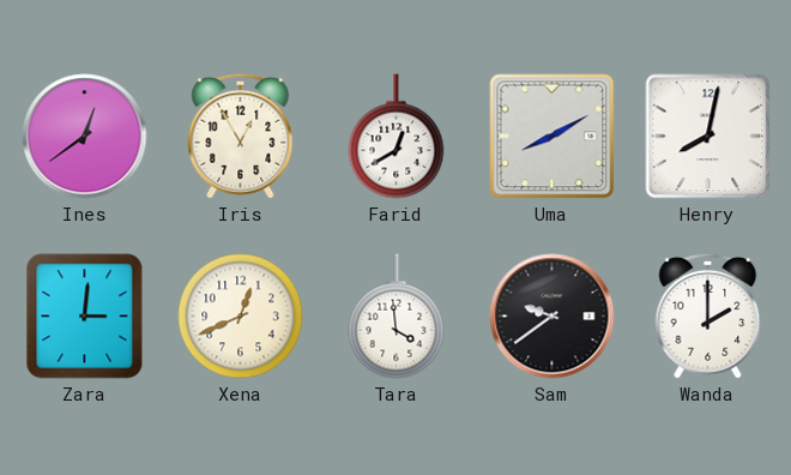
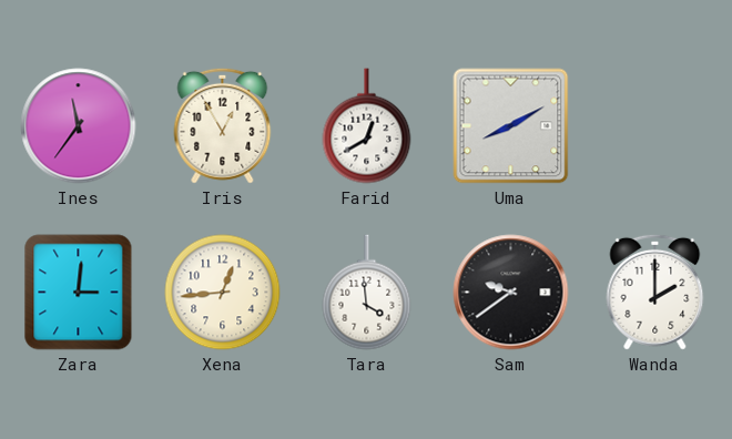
Ines: 12:39 -> 11:36
Henry: 8:02 -> none
Xena: 12:41 -> 12:44
